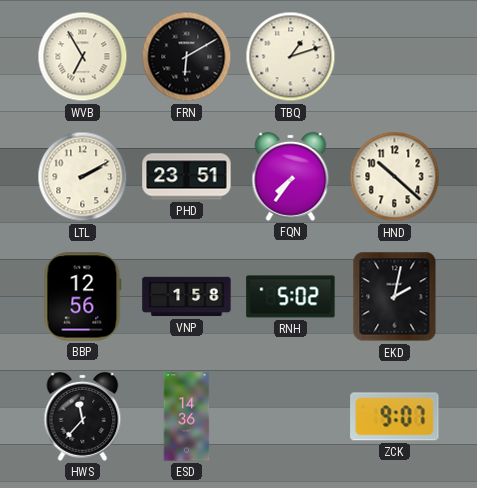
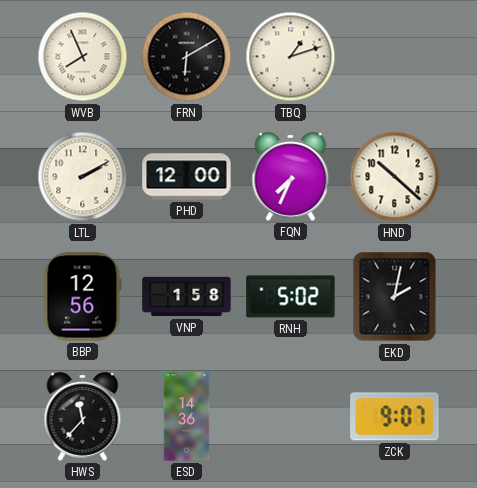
WVB: 6:55 -> 7:56
PHD: 23:51 -> 12:00
FQN: 7:36 -> 7:34
